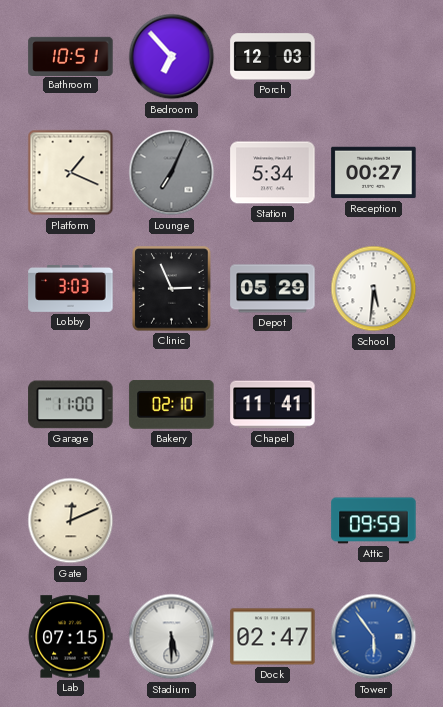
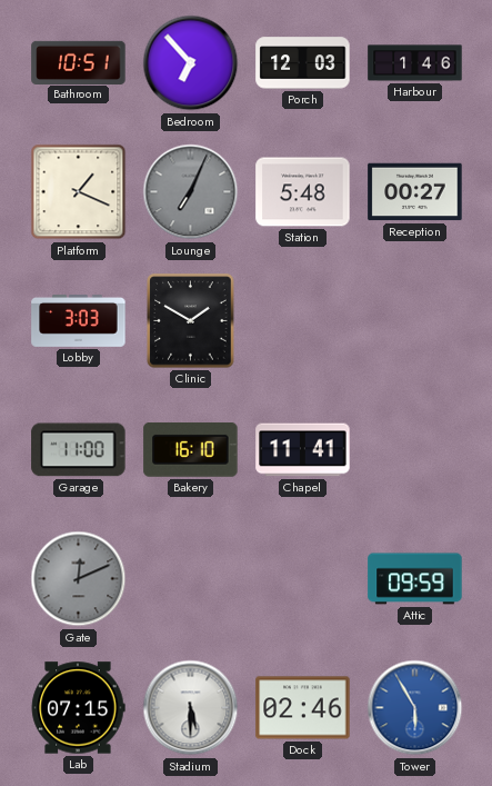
Harbour: none -> 1:46
Station: 5:34 -> 5:48
Clinic: 2:56 -> 1:50
Depot: 05:29 -> none
School: 5:31 -> none
Bakery: 02:10 -> 16:10
Gate dial: cream -> grey
Dock: 02:47 -> 02:46
Tower: 5:54 -> 5:55
